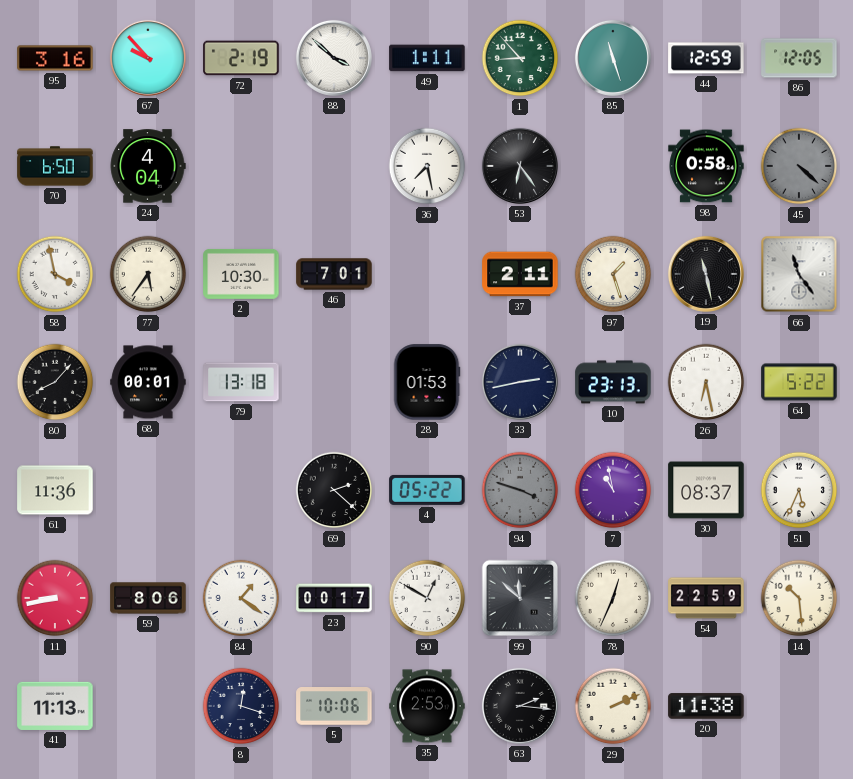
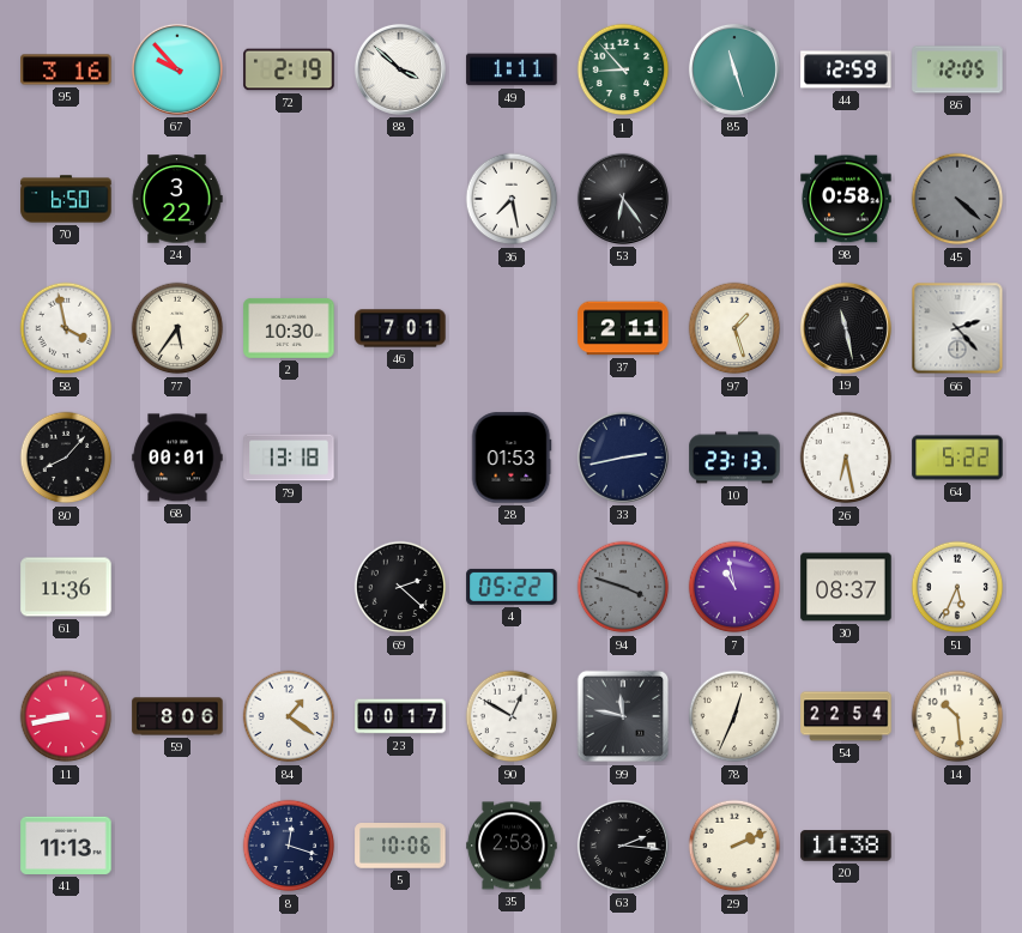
24: 4:04 -> 3:22
66: 11:24 -> 2:23
99: 11:52 -> 11:47
54: 22:59 -> 22:54
